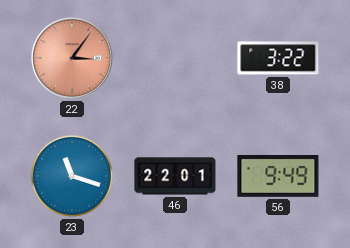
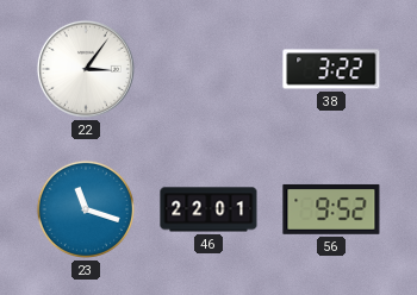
22 dial: salmon -> white
56: 9:49 -> 9:52
